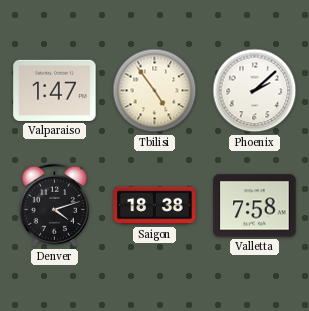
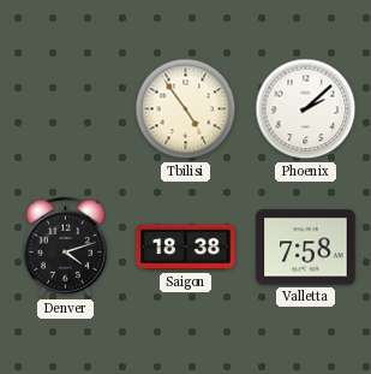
Valparaiso: 1:47 -> none
